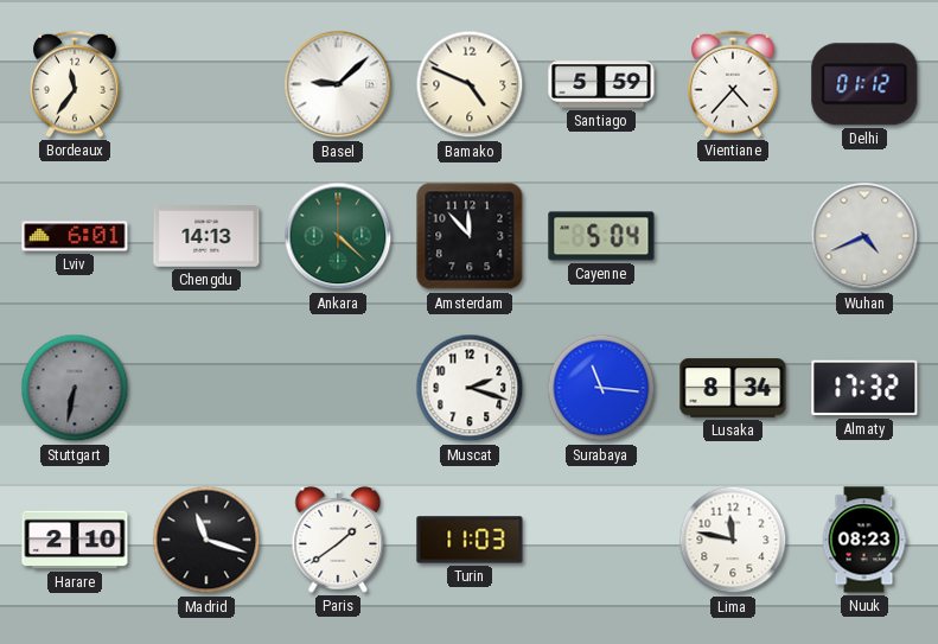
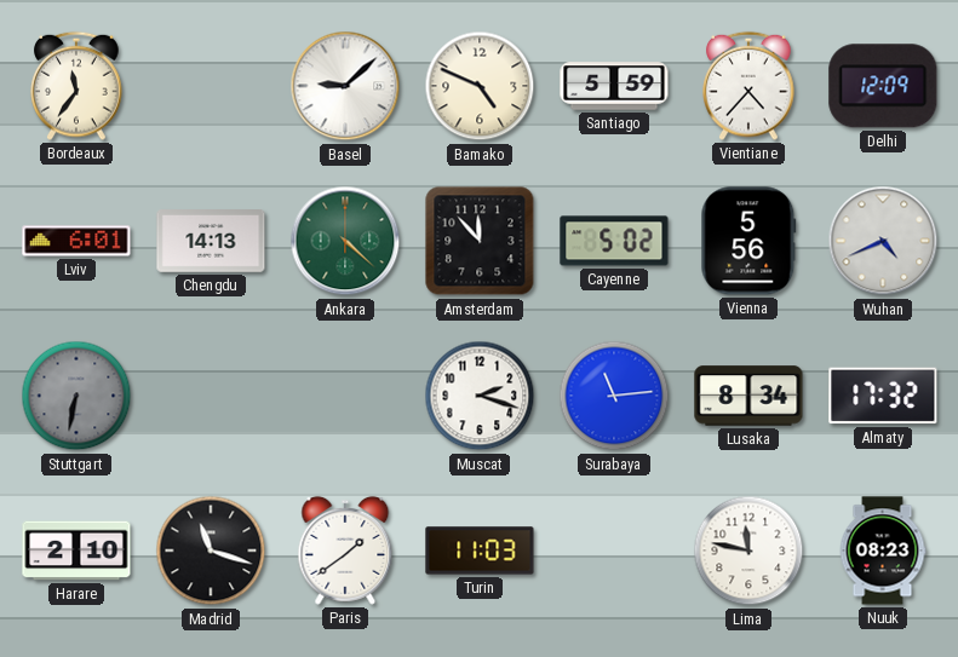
Delhi: 01:12 -> 12:09
Cayenne: 5:04 -> 5:02
Vienna: none -> 5:56
Surabaya: 11:16 -> 11:14
